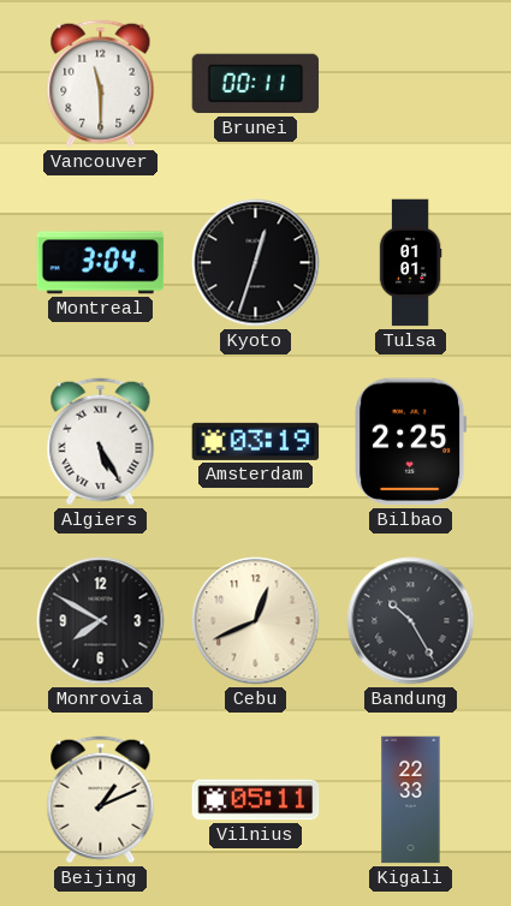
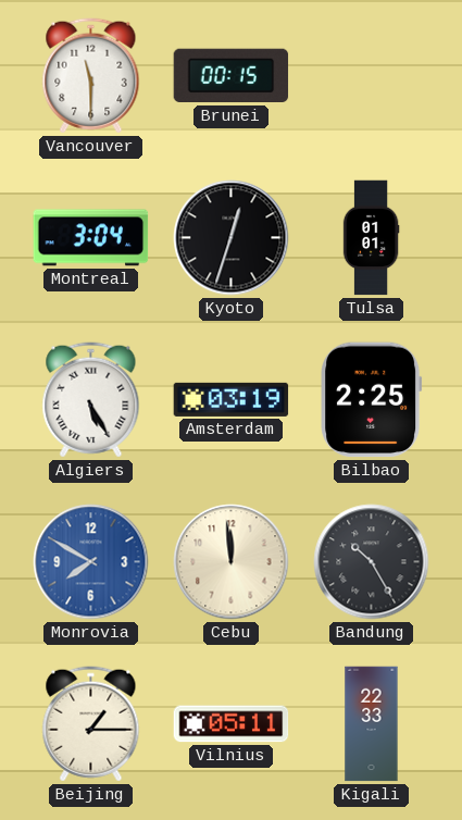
Brunei: 00:11 -> 00:15
Monrovia dial: black -> blue
Cebu: 12:41 -> 11:59
Beijing: 1:11 -> 1:15
